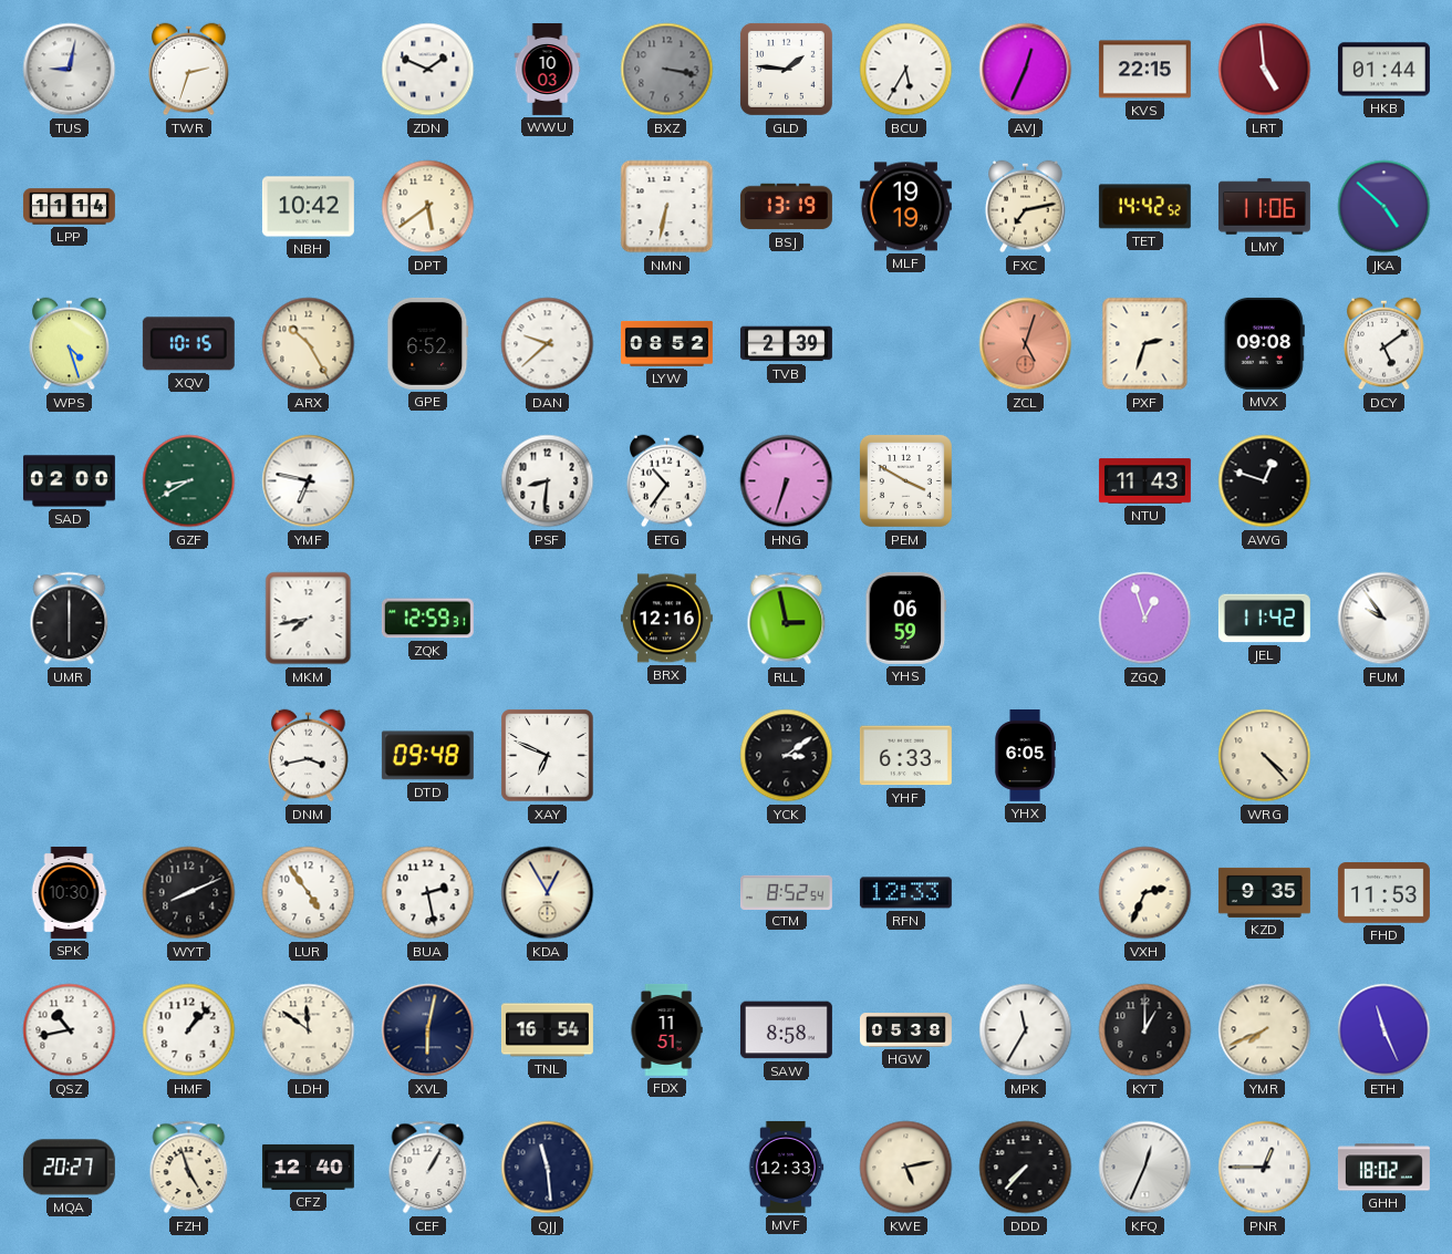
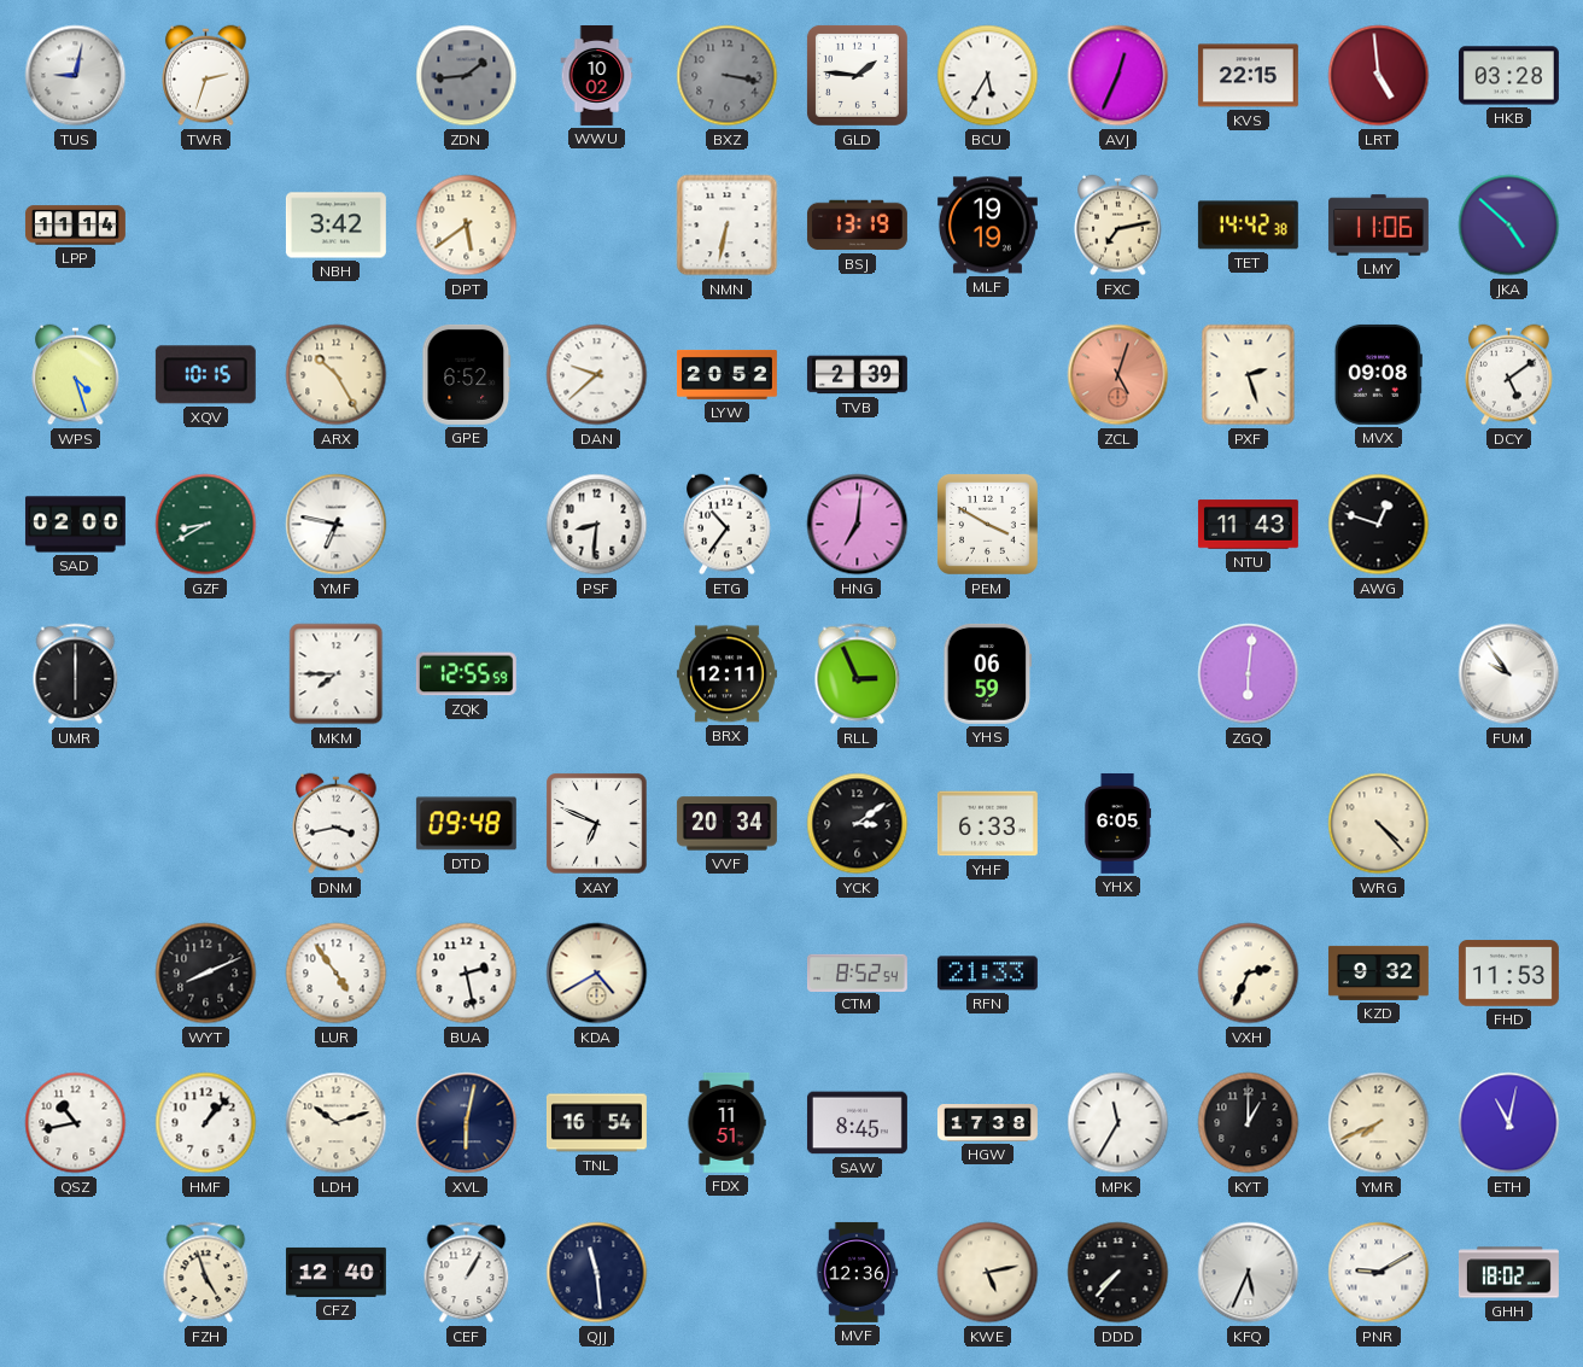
ZDN: 1:49 -> 1:44
ZDN dial: white -> grey
WWU: 10:03 -> 10:02
HKB: 01:44 -> 03:28
NBH: 10:42 -> 3:42
TET: 14:42:52 -> 14:42:38
LYW: 08:52 -> 20:52
PXF: 2:33 -> 2:27
HNG: 6:33 -> 7:01
MKM: 7:43 -> 7:45
ZQK: 12:59 -> 12:55
BRX: 12:16 -> 12:11
RLL: 2:58 -> 2:56
ZGQ: 12:57 -> 6:01
JEL: 11:42 -> none
VVF: none -> 20:34
SPK: 10:30 -> none
KDA: 12:55 -> 4:40
RFN: 12:33 -> 21:33
KZD: 9:35 -> 9:32
LDH: 11:51 -> 10:12
SAW: 8:58 -> 8:45
HGW: 05:38 -> 17:38
ETH: 11:26 -> 11:02
MQA: 20:27 -> none
MVF: 12:33 -> 12:36
KFQ: 12:34 -> 5:34
PNR: 12:45 -> 9:10
